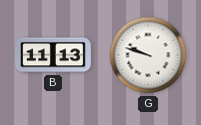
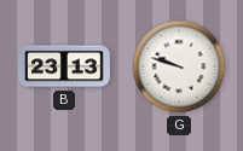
B: 11:13 -> 23:13
